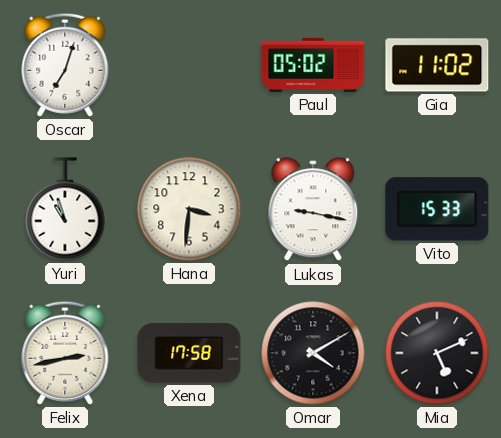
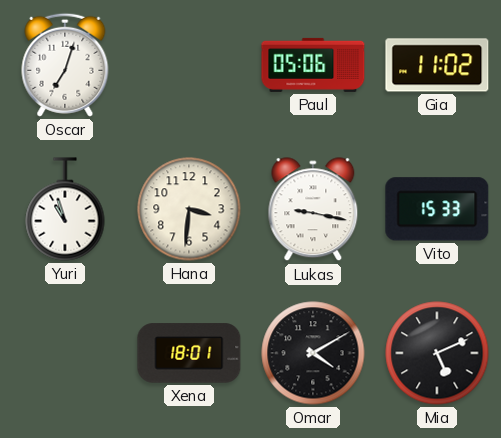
Paul: 05:02 -> 05:06
Felix: 2:43 -> none
Xena: 17:58 -> 18:01
